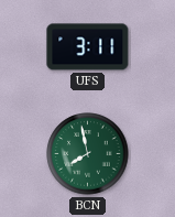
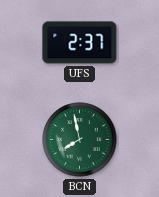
UFS: 3:11 -> 2:37
